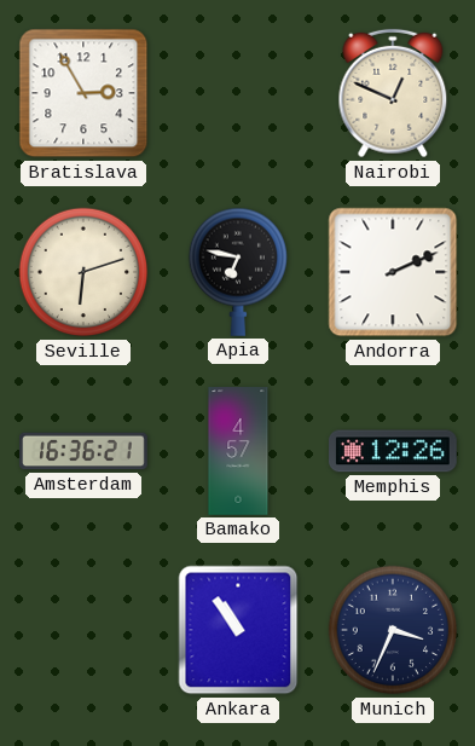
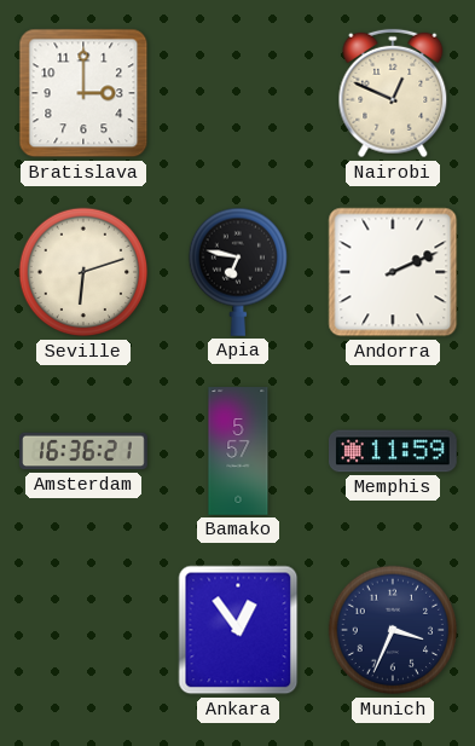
Bratislava: 2:55 -> 3:00
Bamako: 4:57 -> 5:57
Memphis: 12:26 -> 11:59
Ankara: 10:54 -> 12:54
